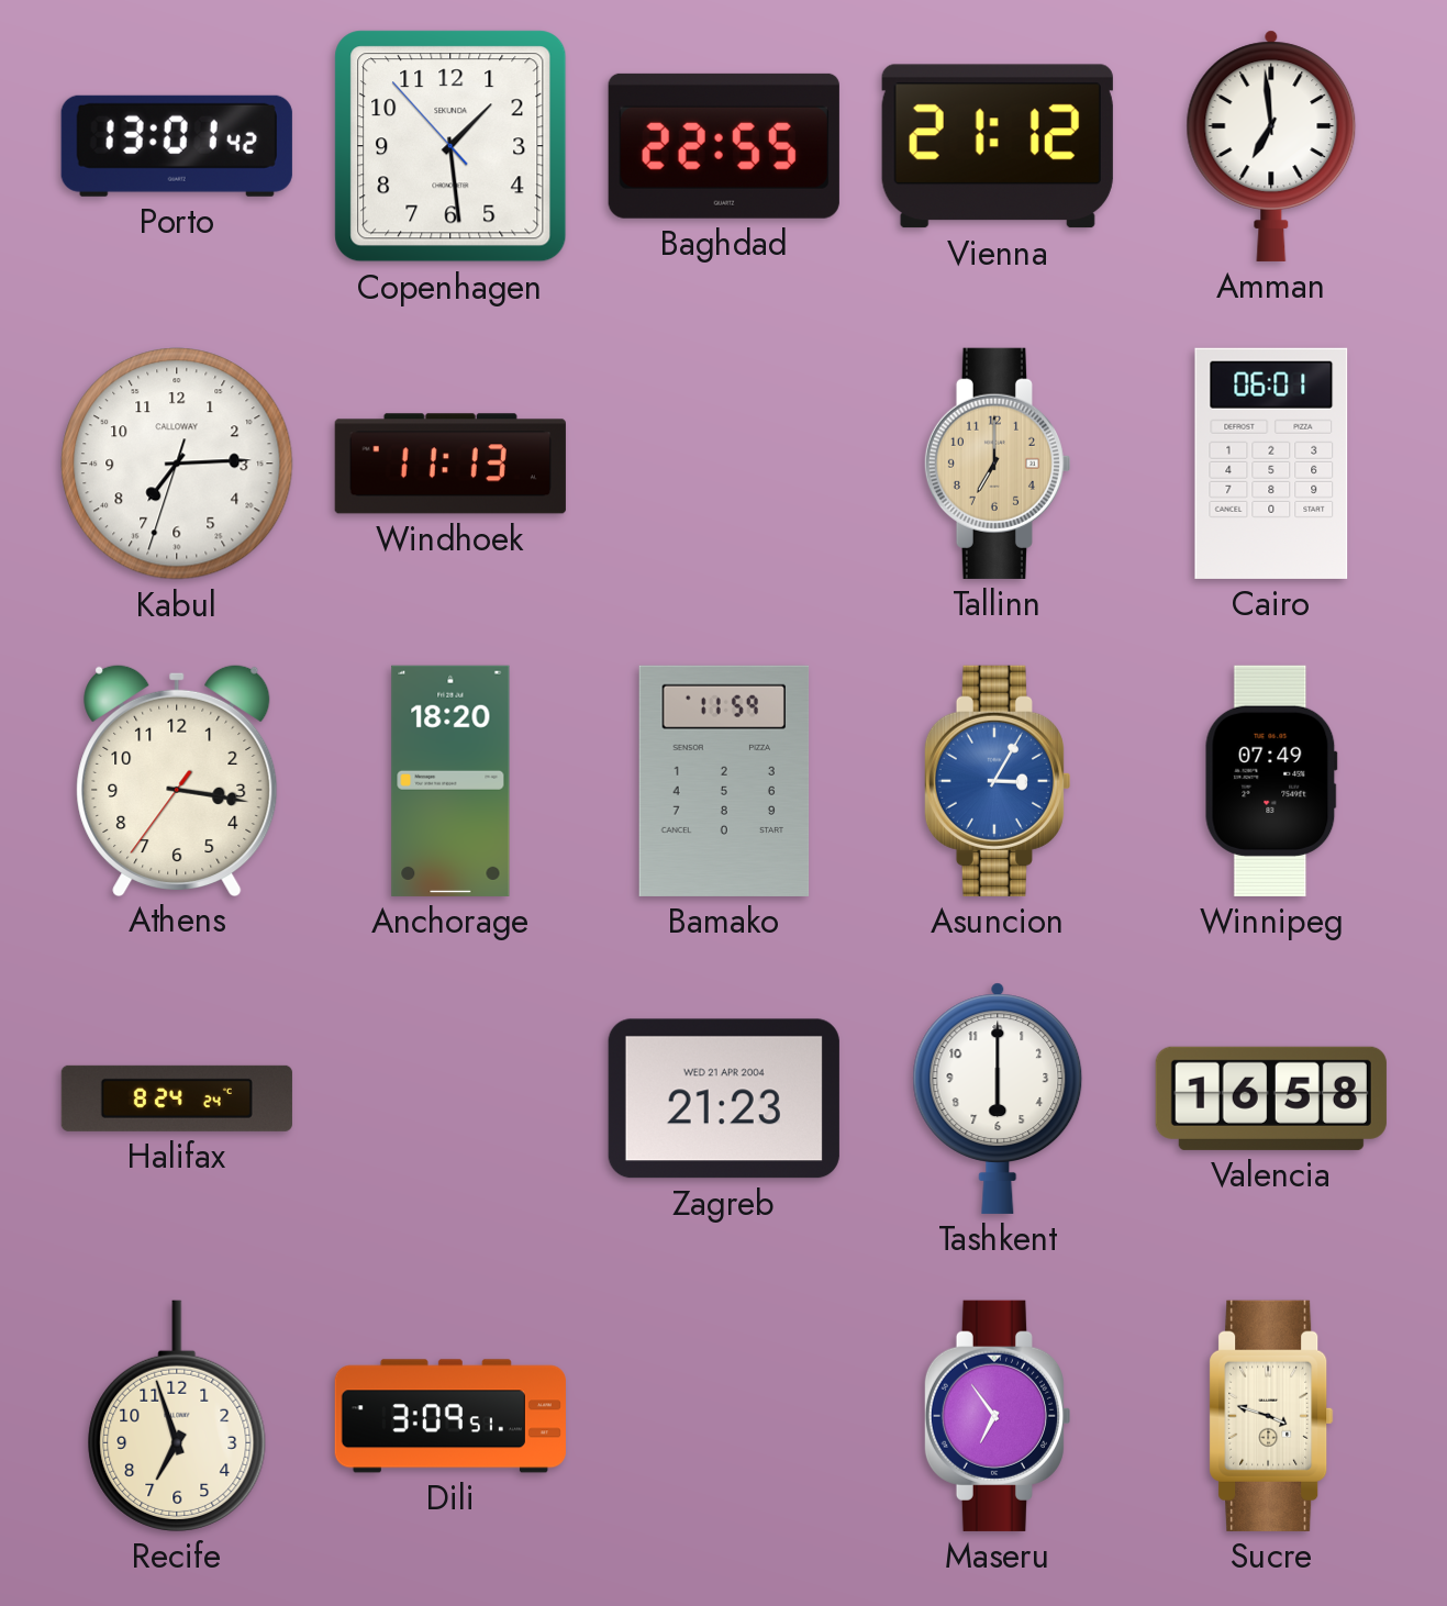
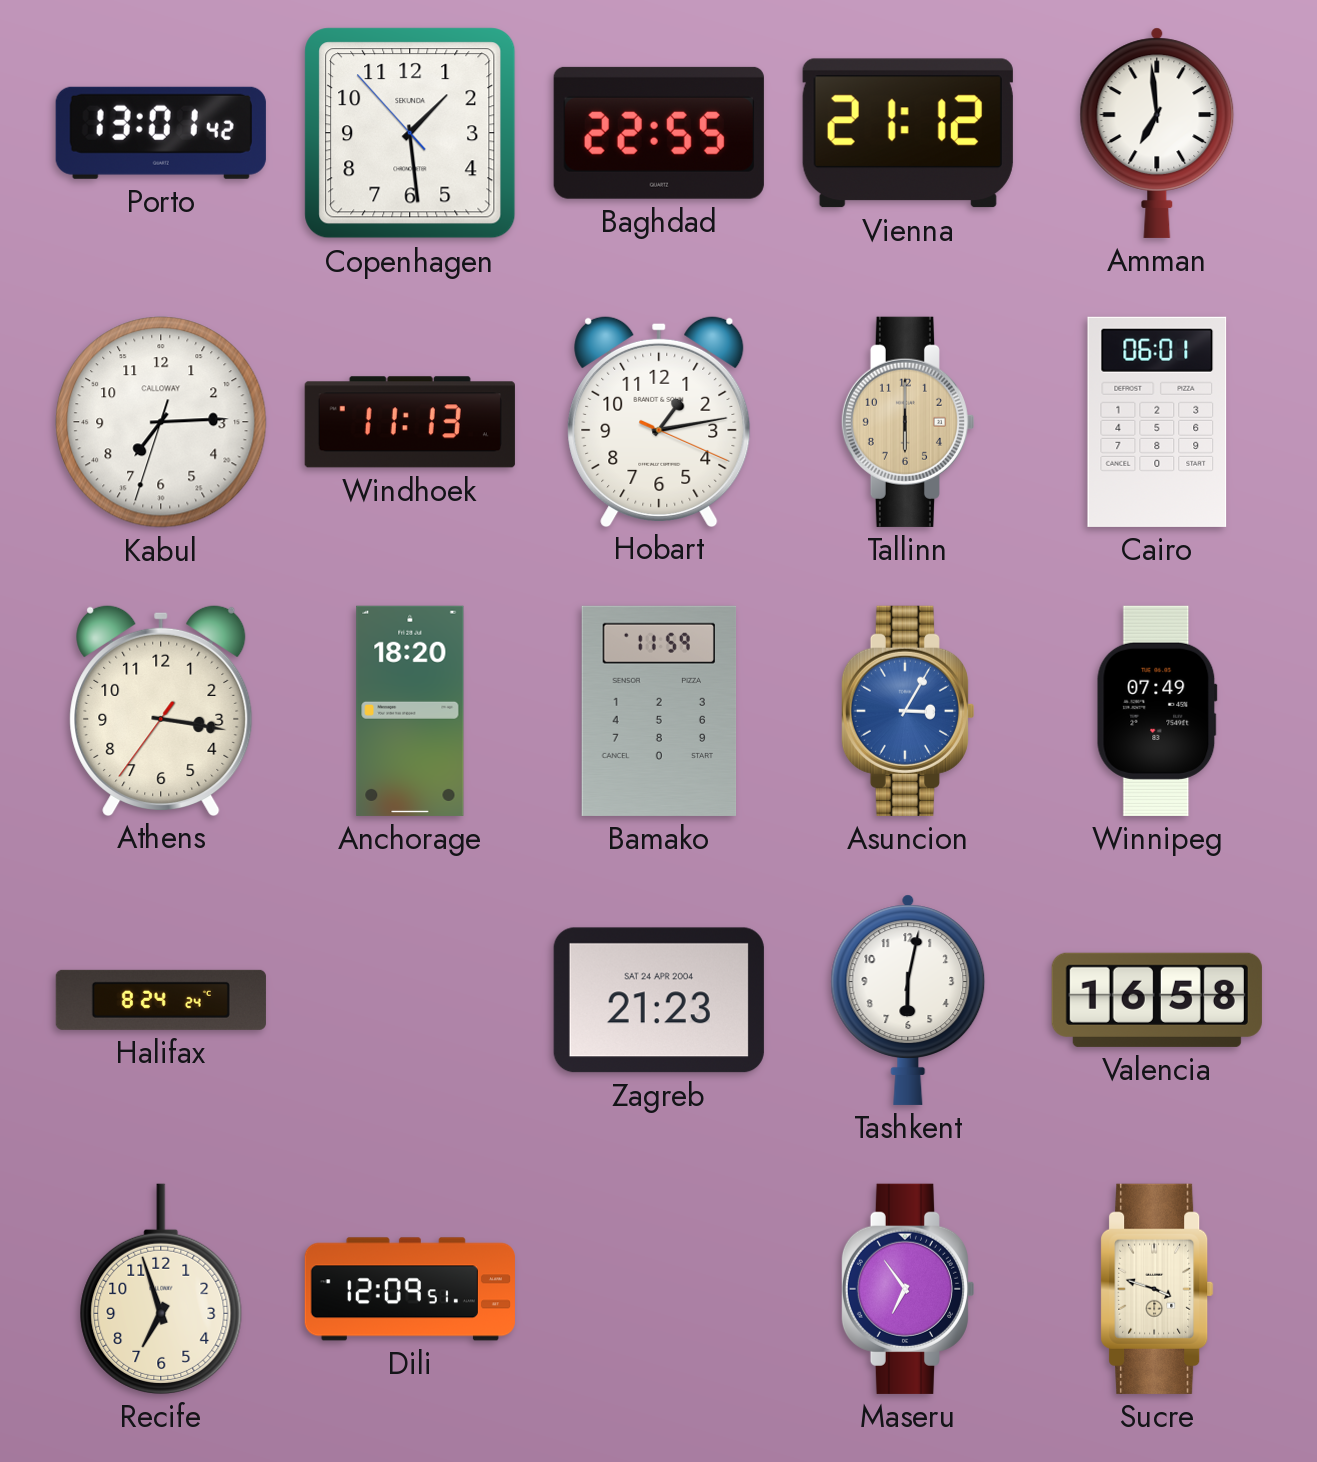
Hobart: none -> 1:13
Tallinn: 7:00 -> 6:00
Zagreb date: WED 21 APR 2004 -> SAT 24 APR 2004
Tashkent: 6:00 -> 6:02
Dili: 3:09 -> 12:09
